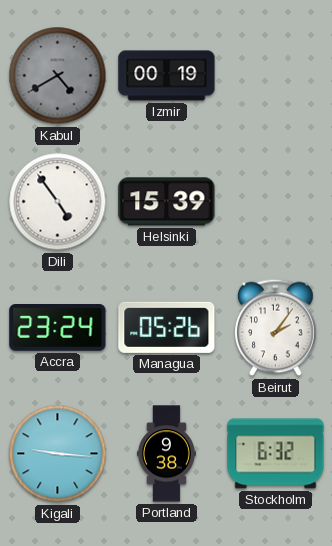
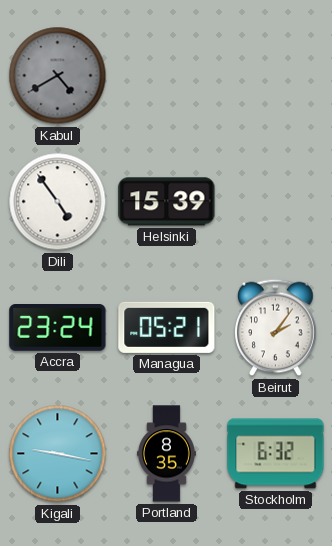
Izmir: 00:19 -> none
Managua: 05:26 -> 05:21
Kigali: 9:16 -> 9:17
Portland: 9:38 -> 8:35
